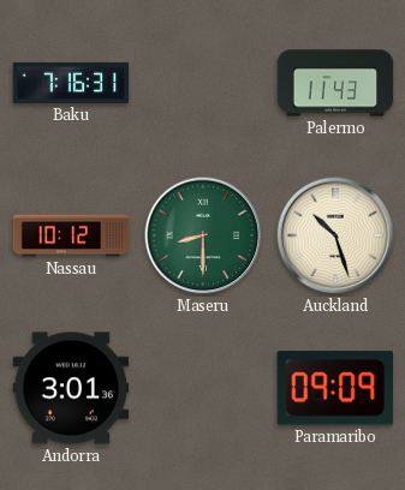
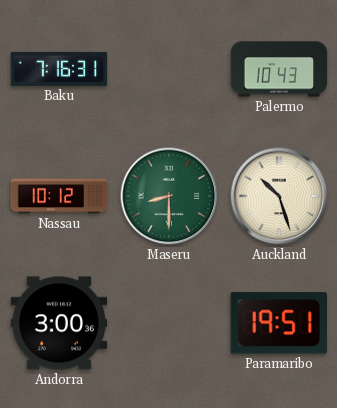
Palermo: 11:43 -> 10:43
Andorra: 3:01 -> 3:00
Paramaribo: 09:09 -> 19:51
